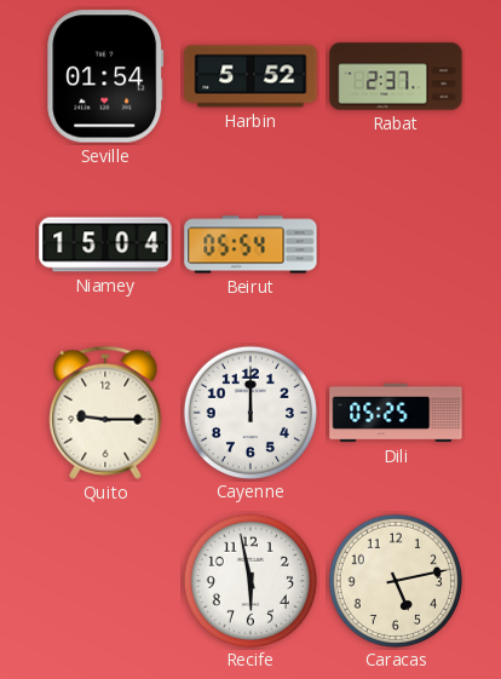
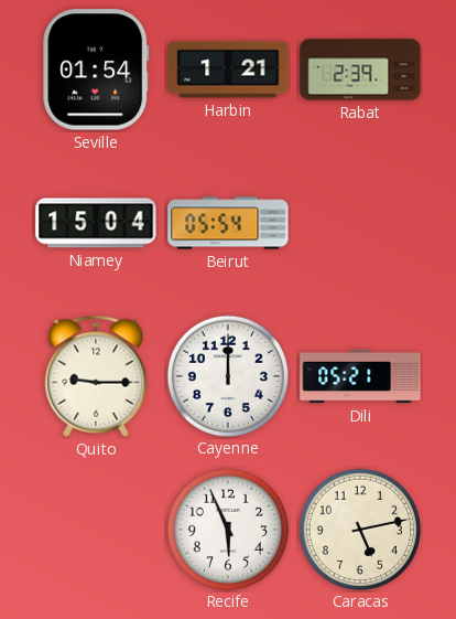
Harbin: 5:52 -> 1:21
Rabat: 2:37 -> 2:39
Dili: 05:25 -> 05:21
Recife: 5:58 -> 5:56
